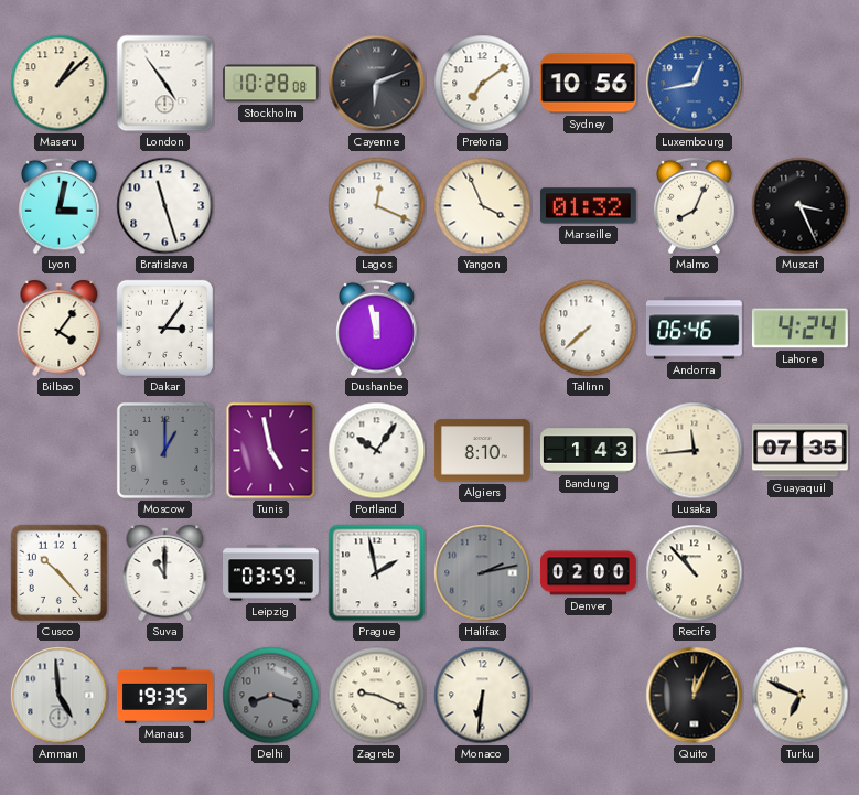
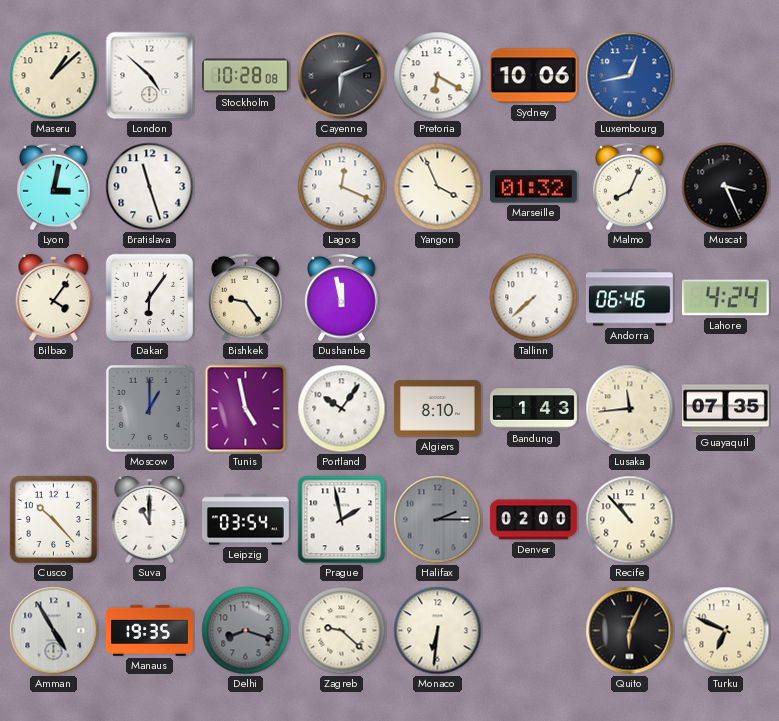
London: 4:54 -> 4:52
Pretoria: 7:09 -> 6:20
Sydney: 10:56 -> 10:06
Dakar: 3:06 -> 6:06
Bishkek: none -> 9:24
Leipzig: 03:59 -> 03:54
Halifax: 2:13 -> 2:15
Amman: 4:59 -> 4:55
Zagreb: 9:19 -> 9:22
Quito: 12:04 -> 6:04
